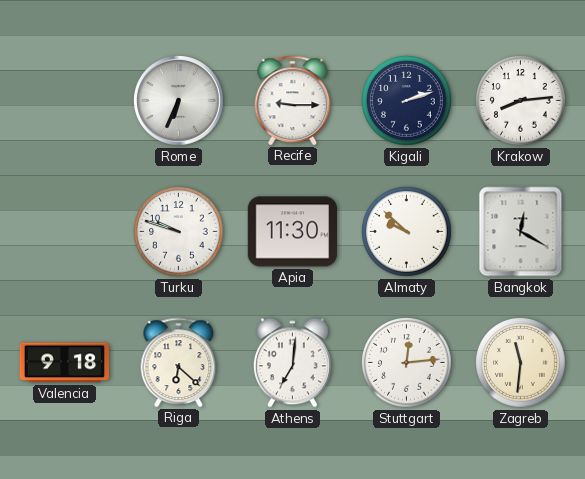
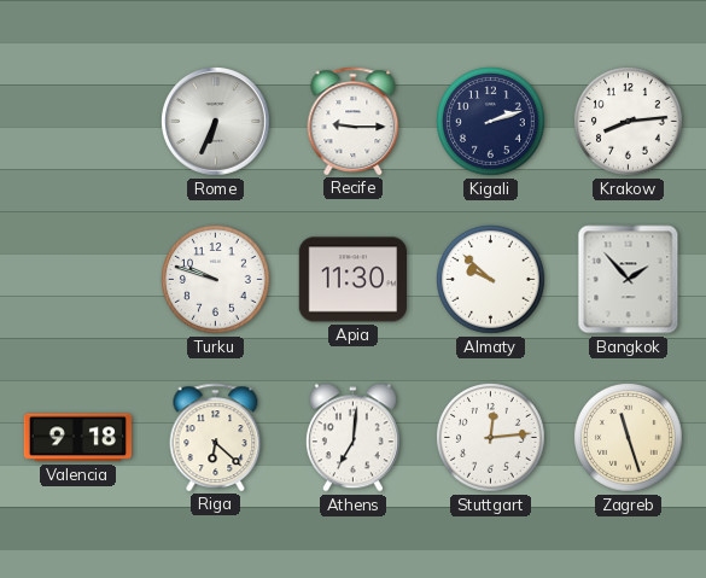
Bangkok: 12:20 -> 1:53
Zagreb: 11:31 -> 11:27
